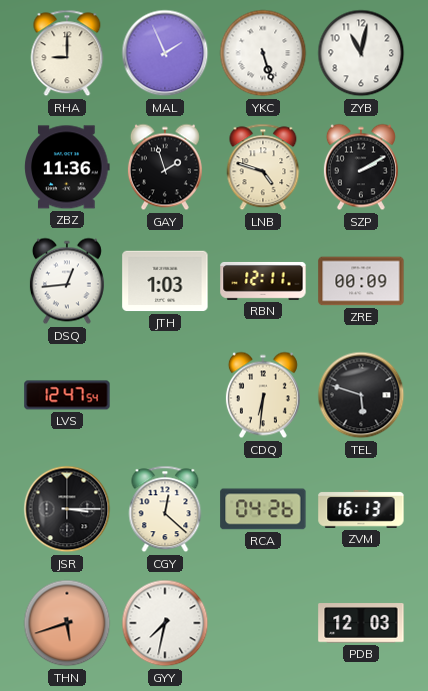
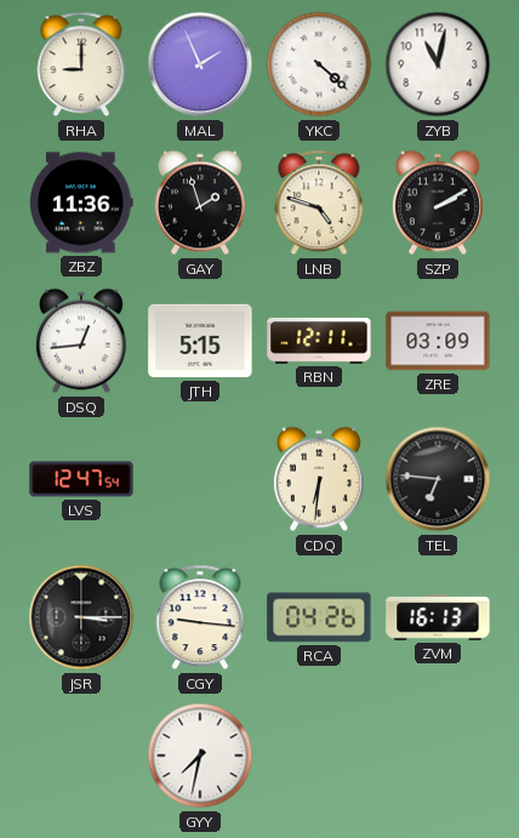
YKC: 5:27 -> 4:22
JTH: 1:03 -> 5:15
ZRE: 00:09 -> 03:09
TEL: 5:48 -> 6:46
CGY: 12:22 -> 9:16
THN: 5:42 -> none
PDB: 12:03 -> none
